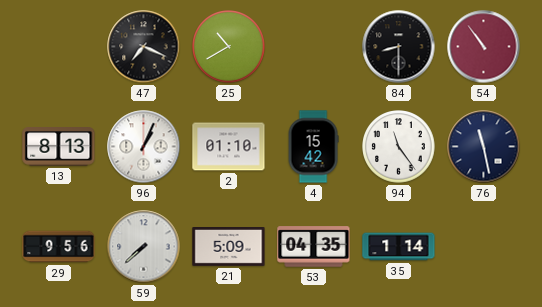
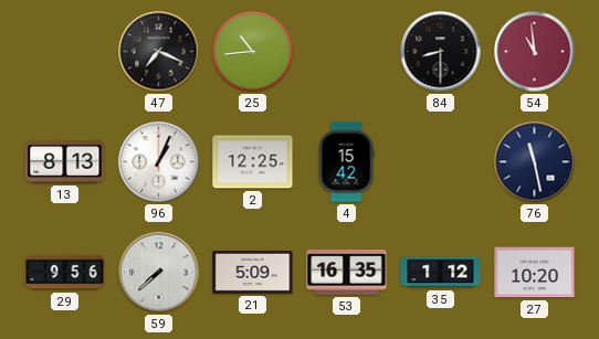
25: 10:40 -> 10:44
54: 10:54 -> 10:59
2: 01:10 -> 12:25
94: 11:24 -> none
53: 04:35 -> 16:35
35: 1:14 -> 1:12
27: none -> 10:20
